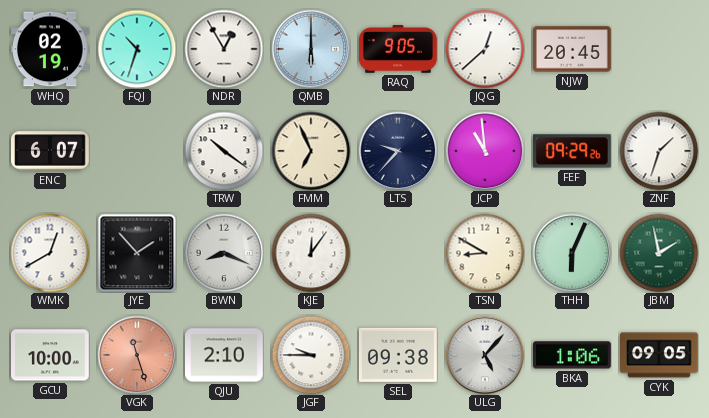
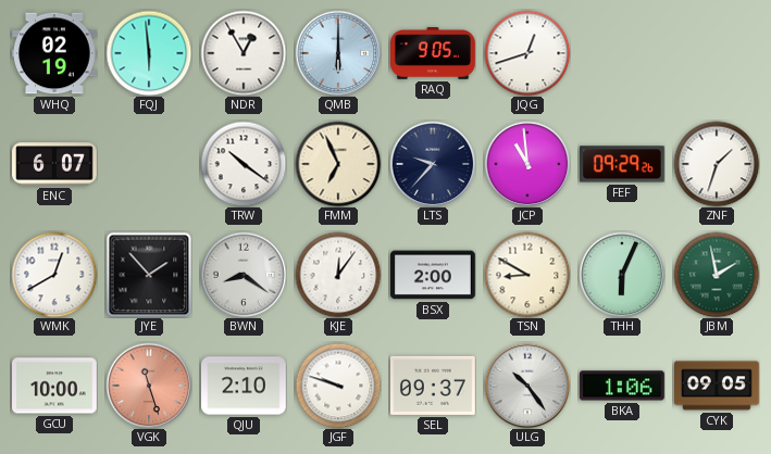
FQJ: 10:33 -> 5:59
JQG: 12:38 -> 12:42
NJW: 20:45 -> none
BWN: 8:19 -> 8:21
BSX: none -> 2:00
JGF: 9:45 -> 9:48
SEL: 09:38 -> 09:37
ULG: 5:07 -> 10:24
